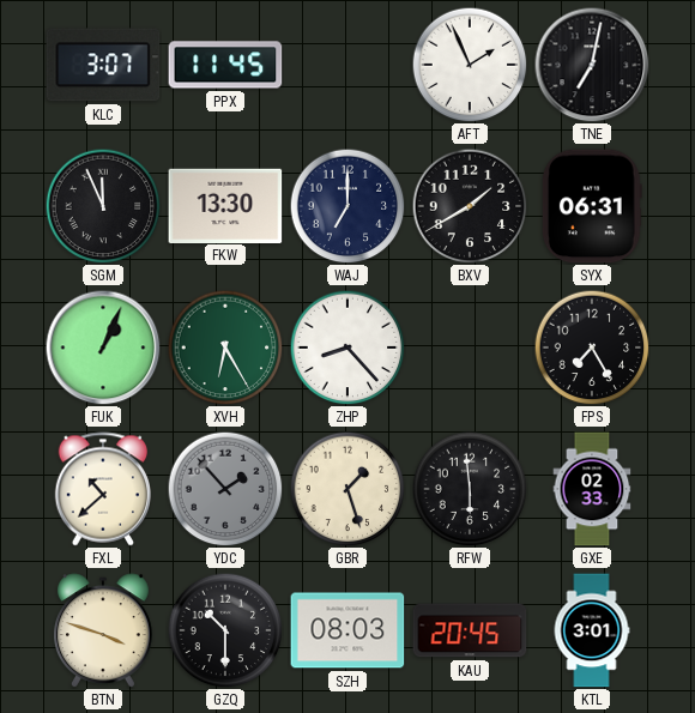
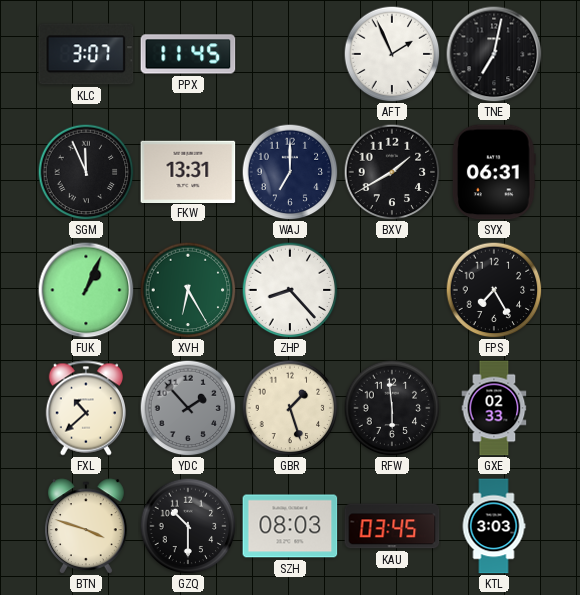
FKW: 13:30 -> 13:31
KAU: 20:45 -> 03:45
KTL: 3:01 -> 3:03
